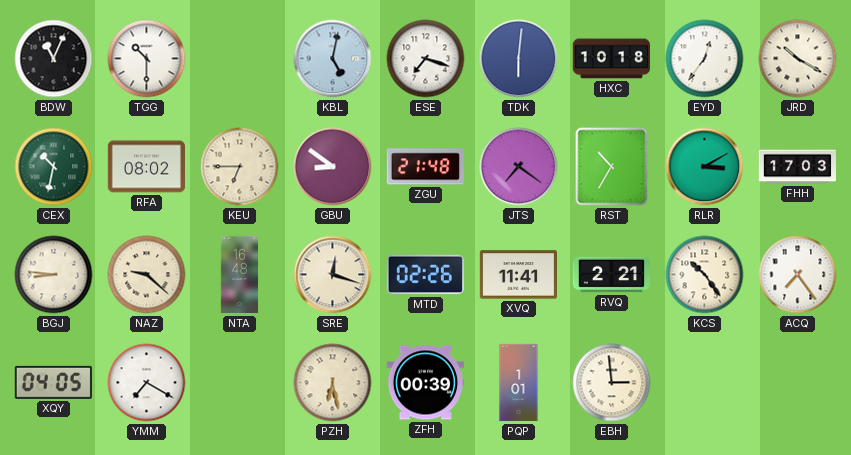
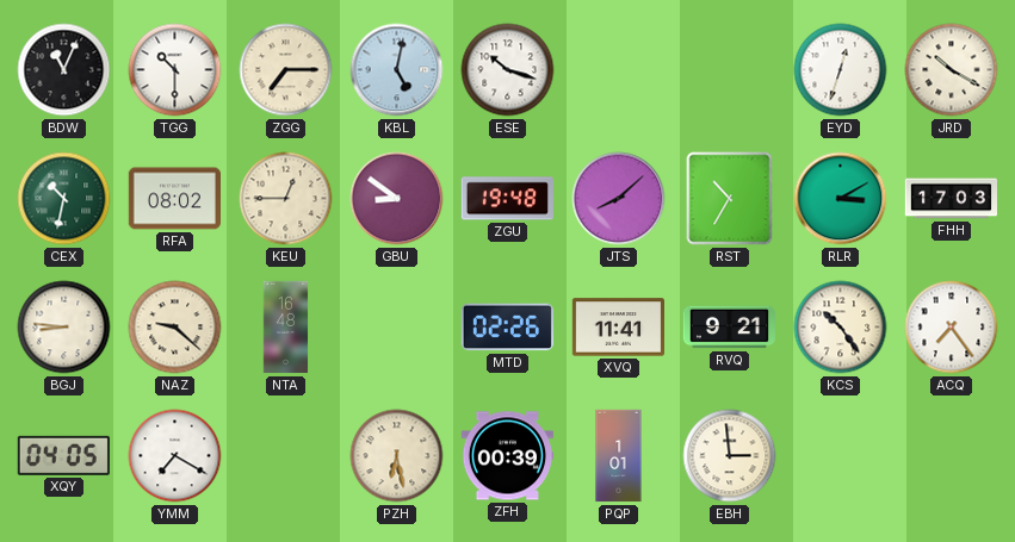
ZGG: none -> 7:15
ESE: 7:18 -> 10:18
TDK: 6:01 -> none
HXC: 10:18 -> none
EYD: 12:36 -> 12:33
KEU: 6:45 -> 12:45
ZGU: 21:48 -> 19:48
JTS: 7:21 -> 8:08
SRE: 12:18 -> none
RVQ: 2:21 -> 9:21
